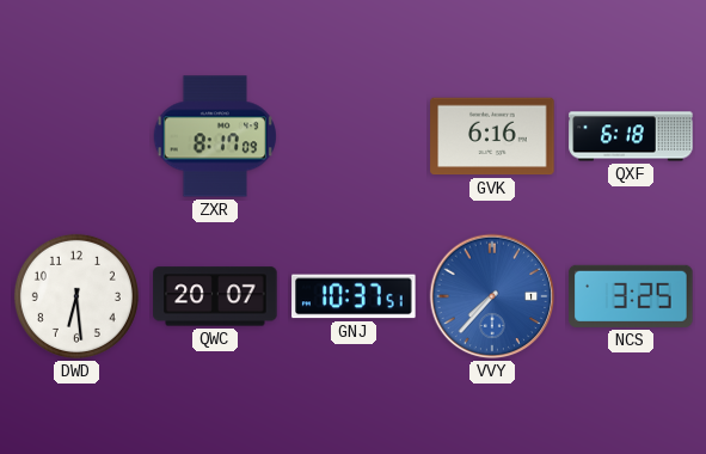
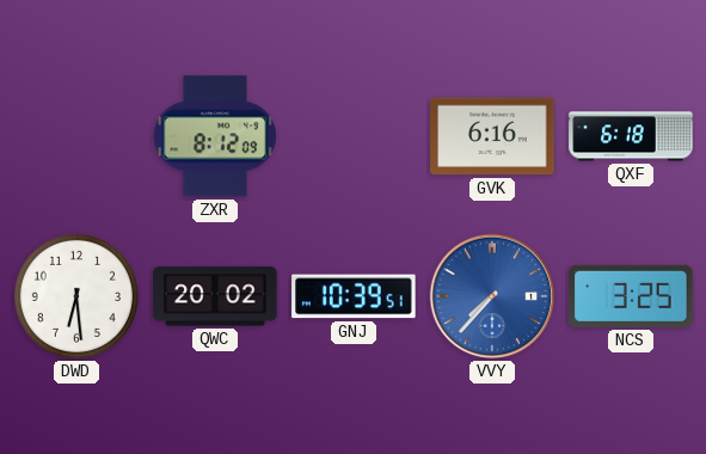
ZXR: 8:17 -> 8:12
QWC: 20:07 -> 20:02
GNJ: 10:37 -> 10:39
